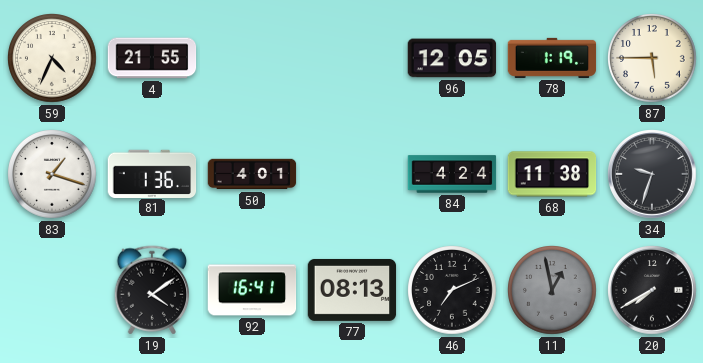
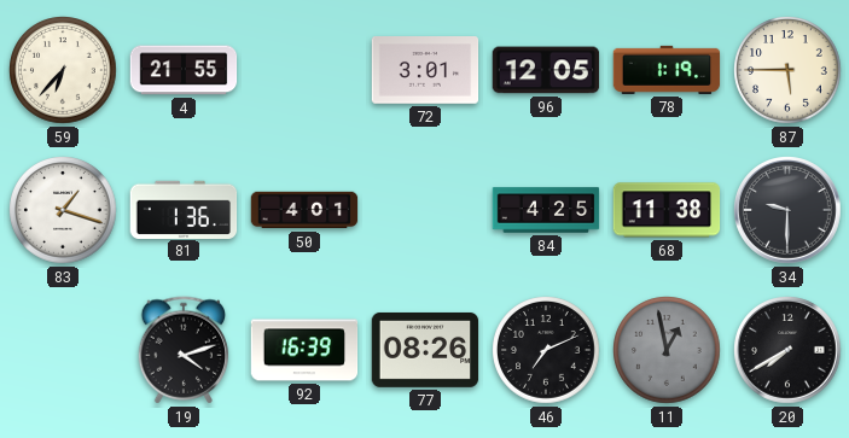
59: 4:34 -> 6:37
72: none -> 3:01
84: 4:24 -> 4:25
34: 9:33 -> 9:30
19: 4:09 -> 4:12
92: 16:41 -> 16:39
77: 08:13 -> 08:26
